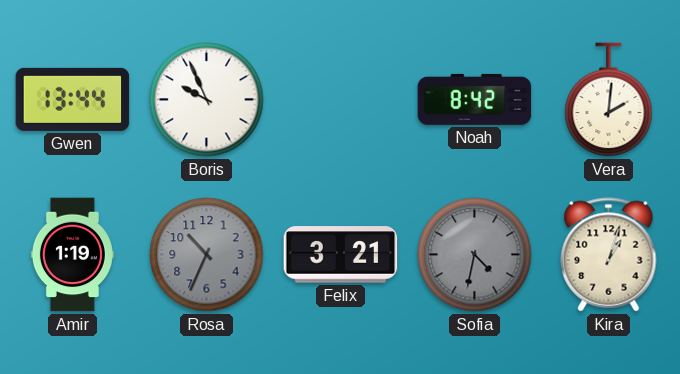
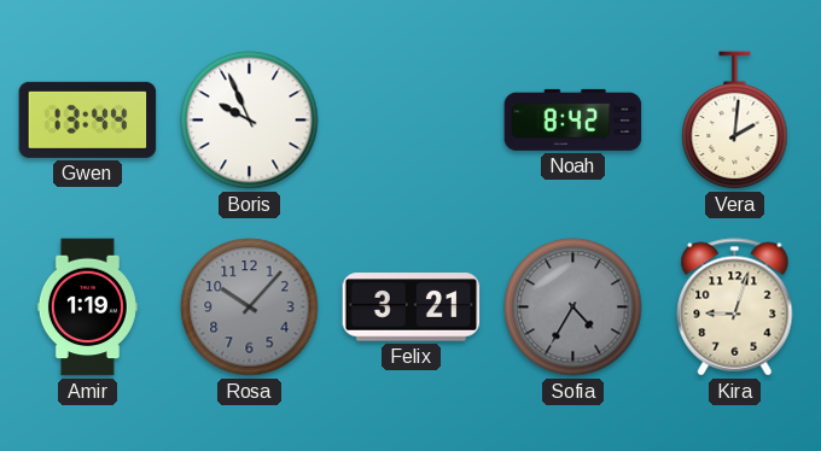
Rosa: 10:34 -> 10:07
Sofia: 4:32 -> 4:35
Kira: 1:03 -> 9:03
